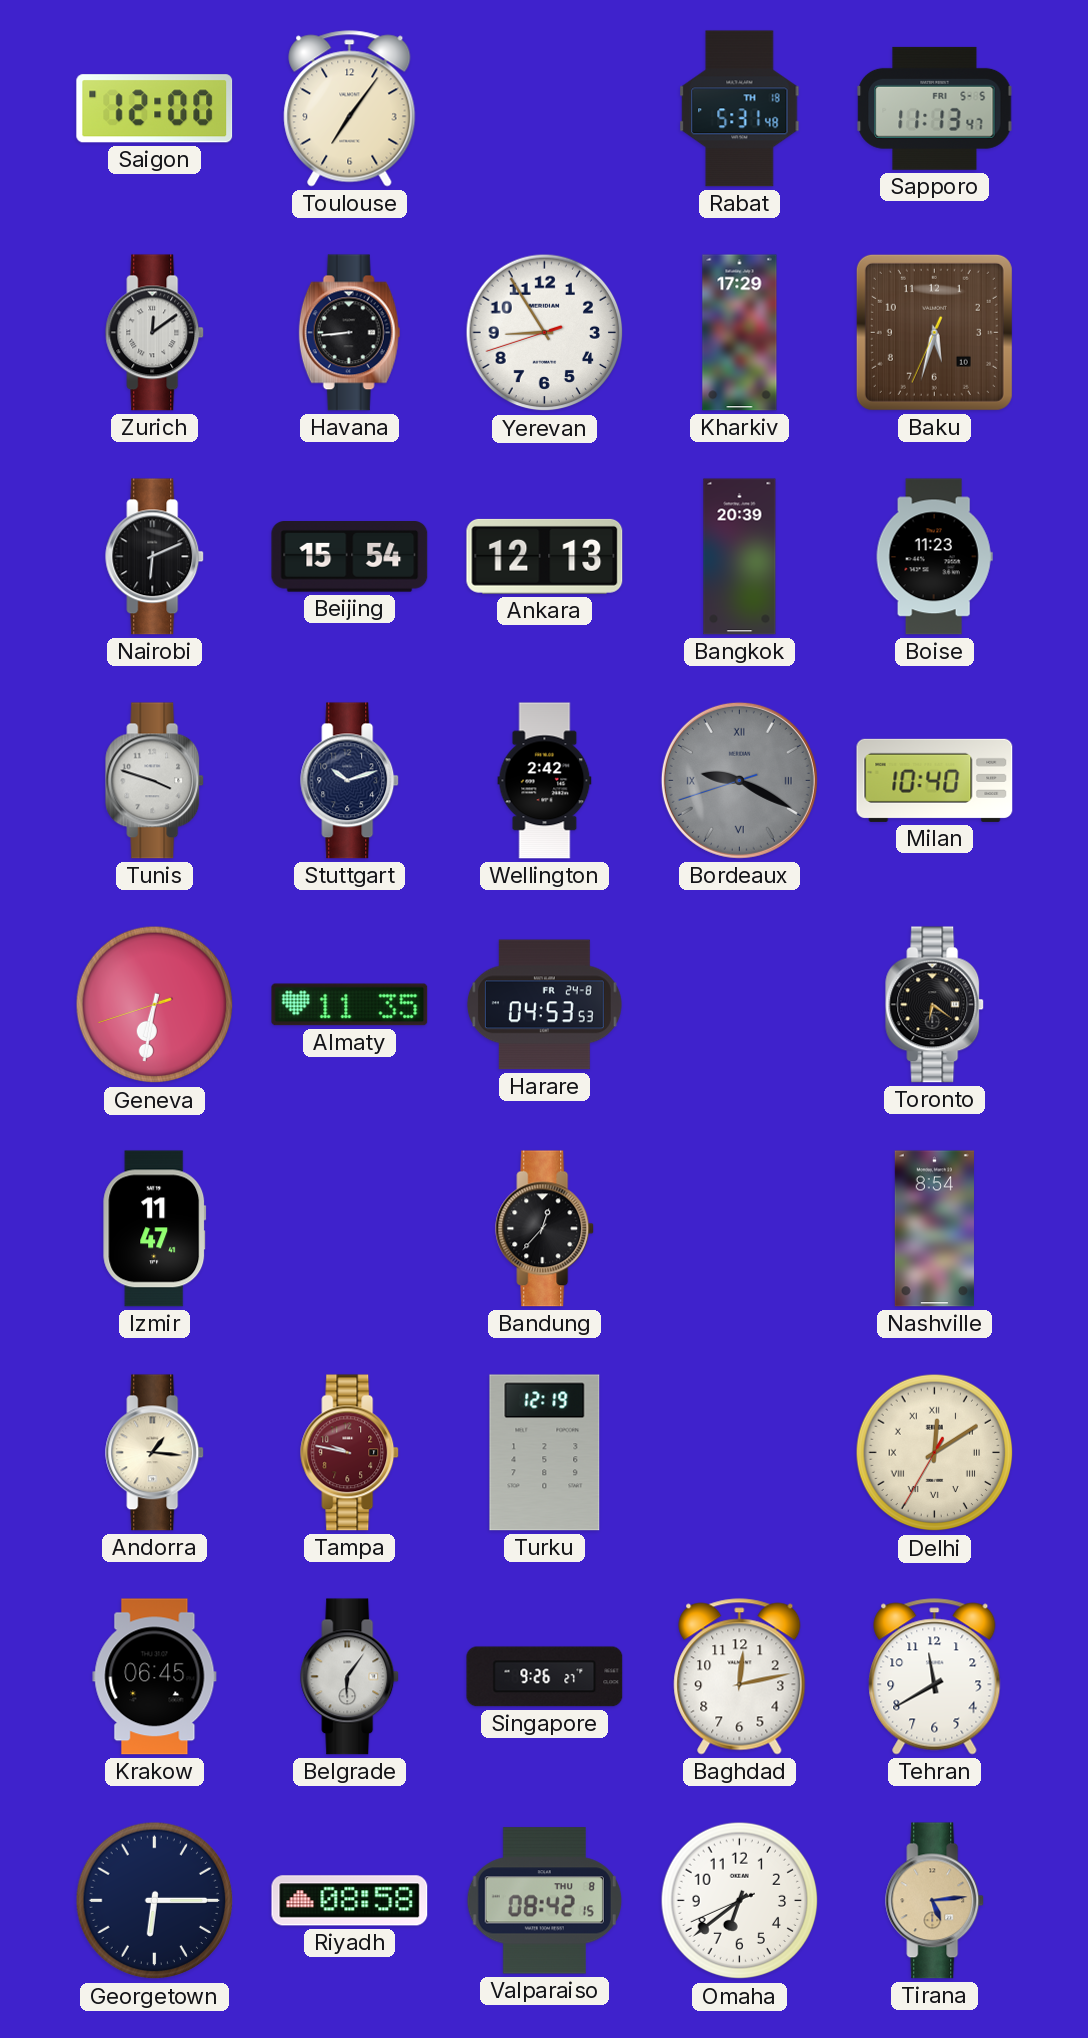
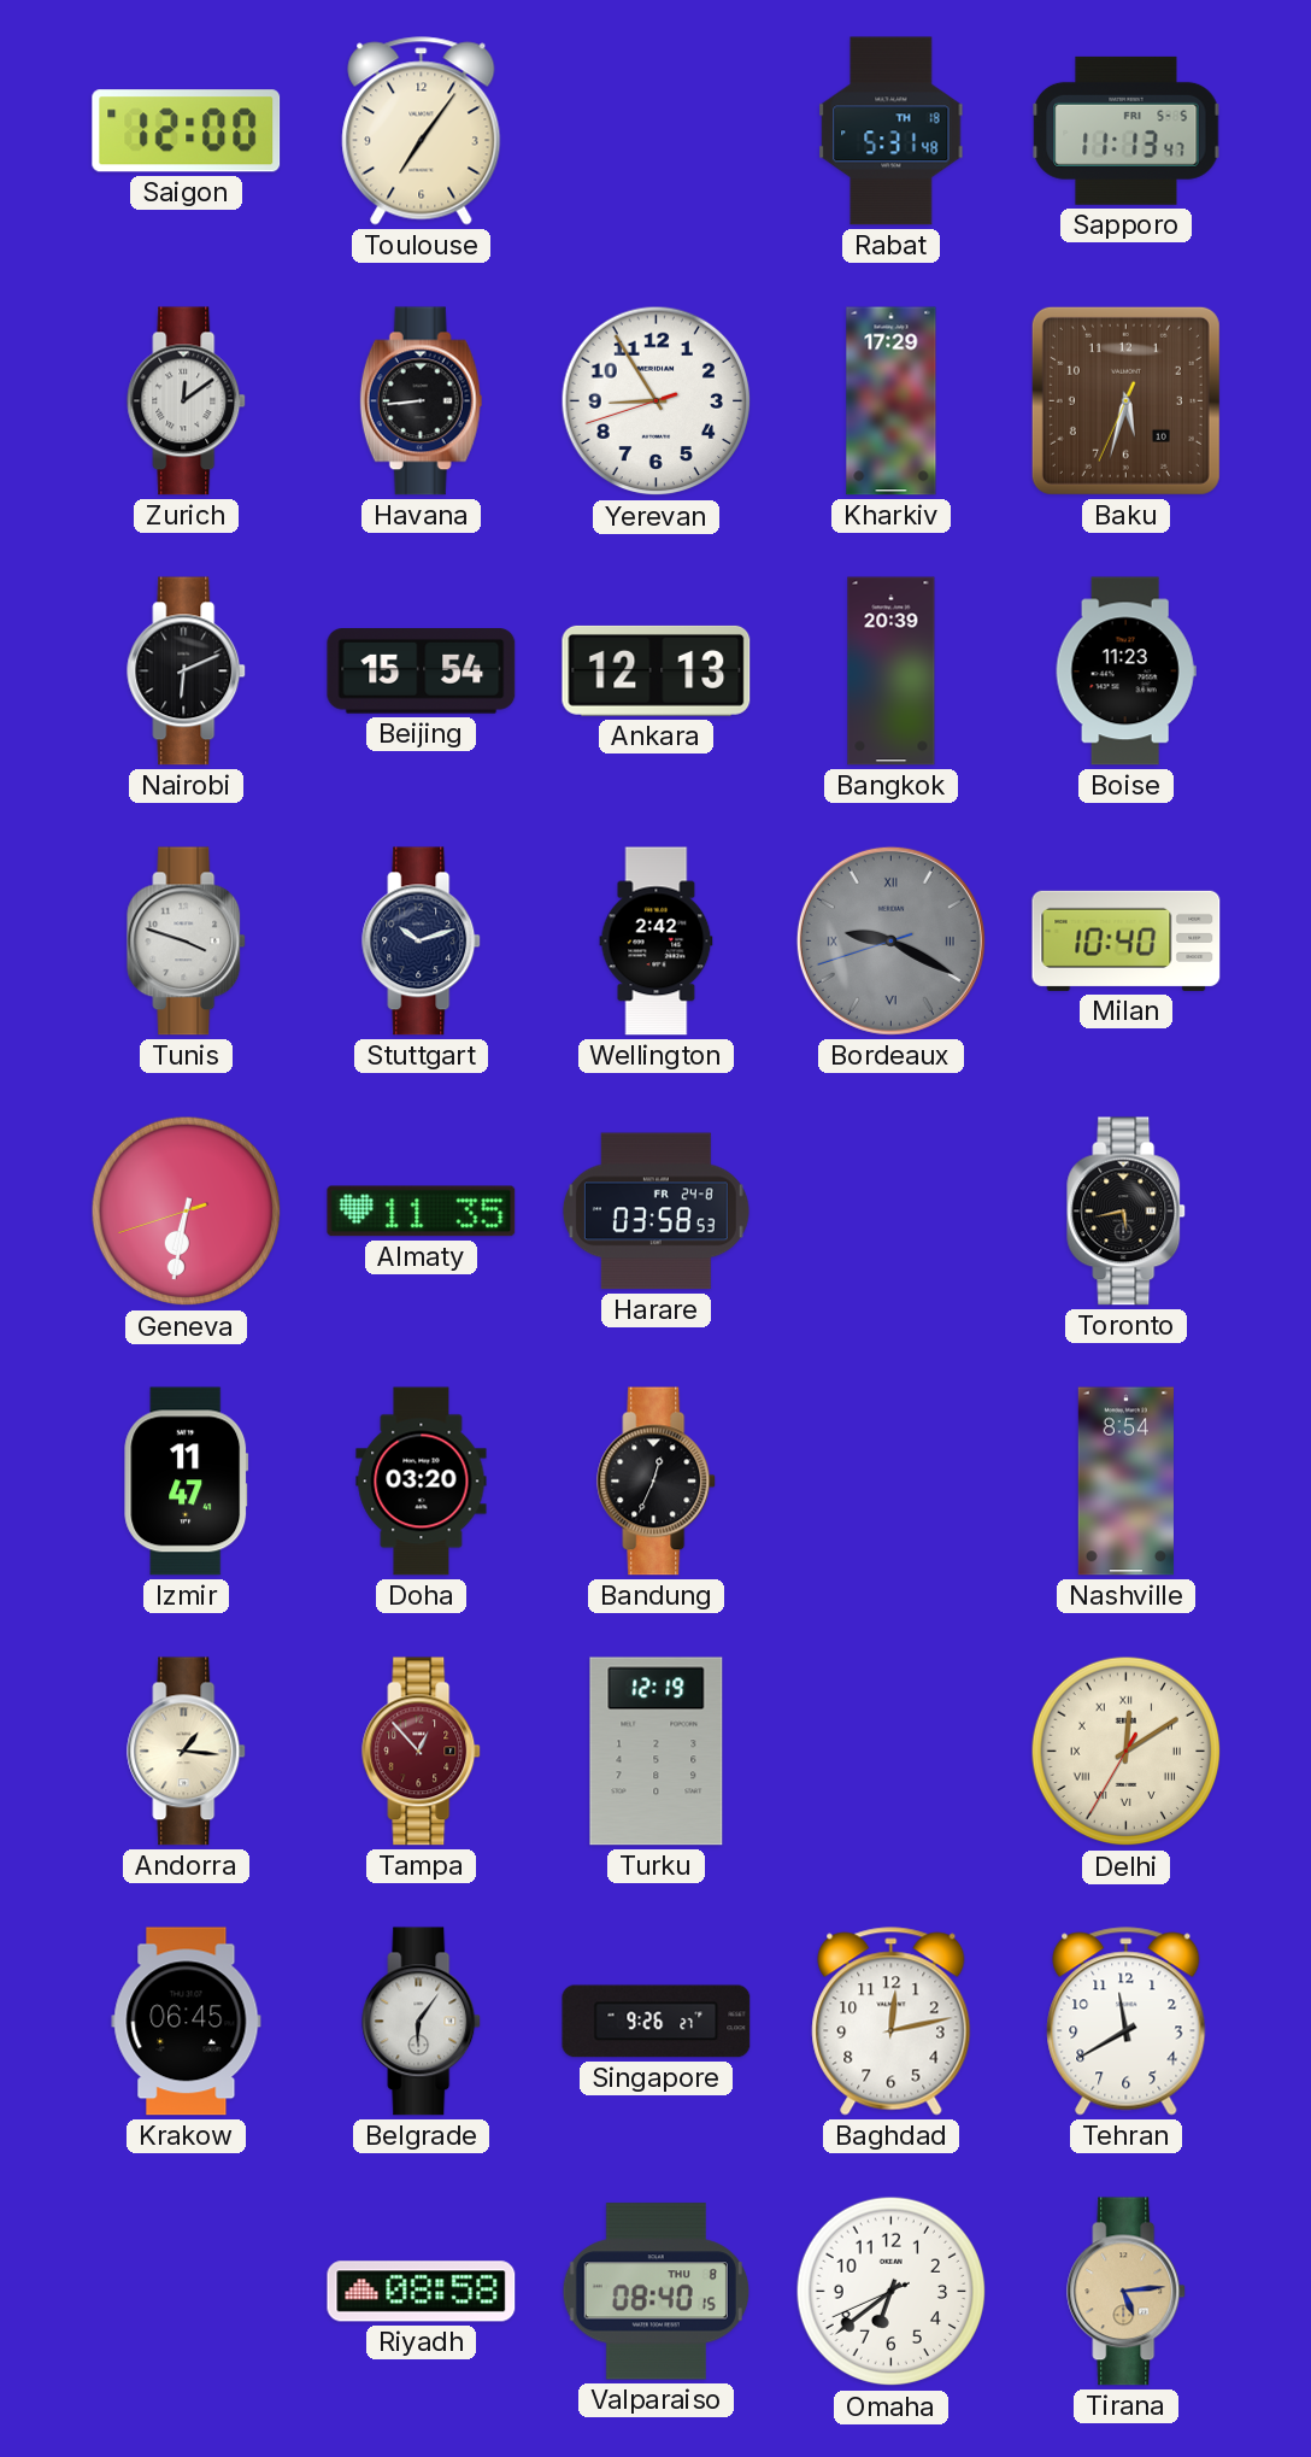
Harare: 04:53 -> 03:58
Toronto: 6:21 -> 5:43
Doha: none -> 03:20
Bandung: 12:37 -> 12:34
Tampa: 9:47 -> 12:53
Georgetown: 6:15 -> none
Valparaiso: 08:42 -> 08:40
